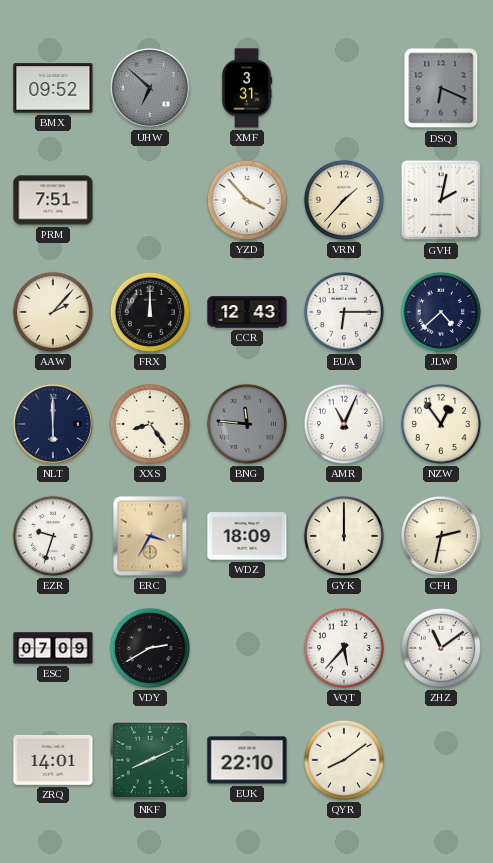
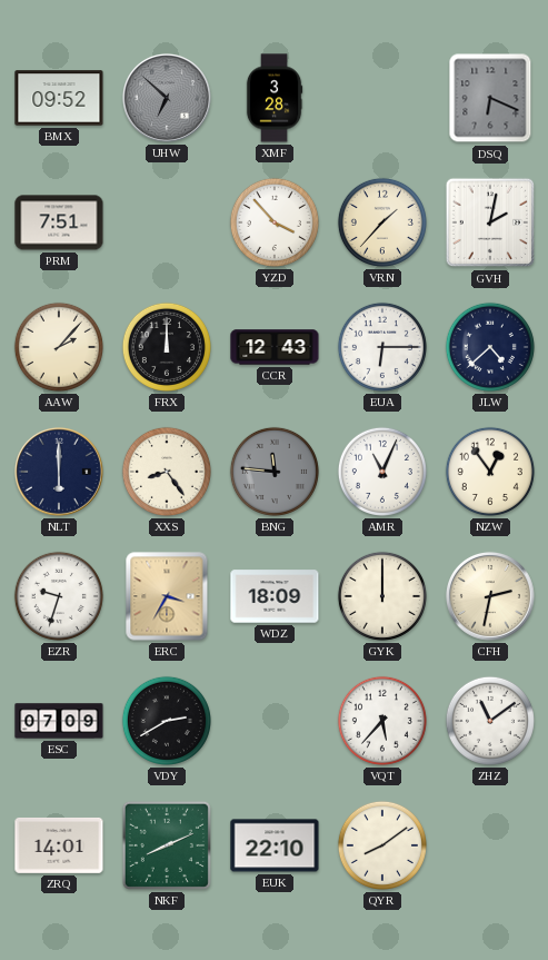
XMF: 3:31 -> 3:28
